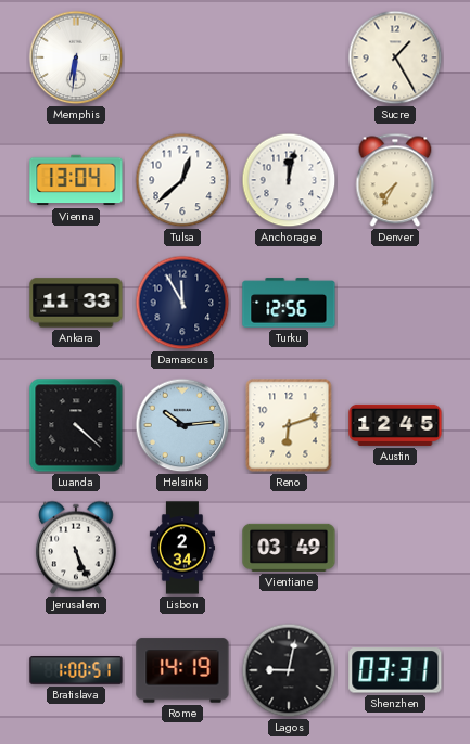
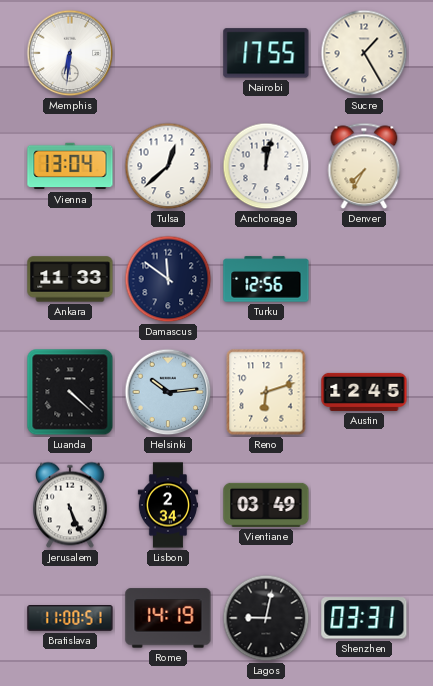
Nairobi: none -> 17:55
Damascus: 11:55 -> 11:51
Bratislava: 1:00 -> 11:00
